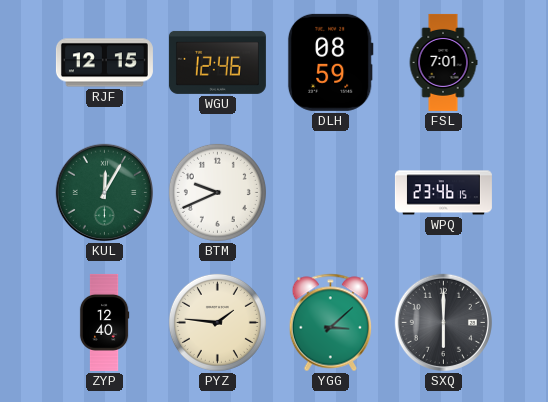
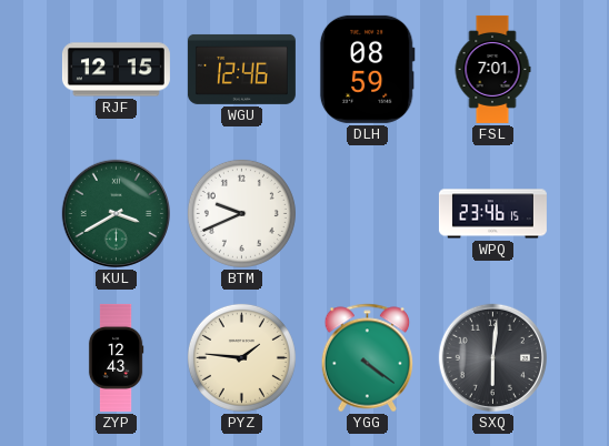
KUL: 12:05 -> 3:40
ZYP: 12:40 -> 12:43
YGG: 3:08 -> 4:21
SXQ: 6:00 -> 6:01
